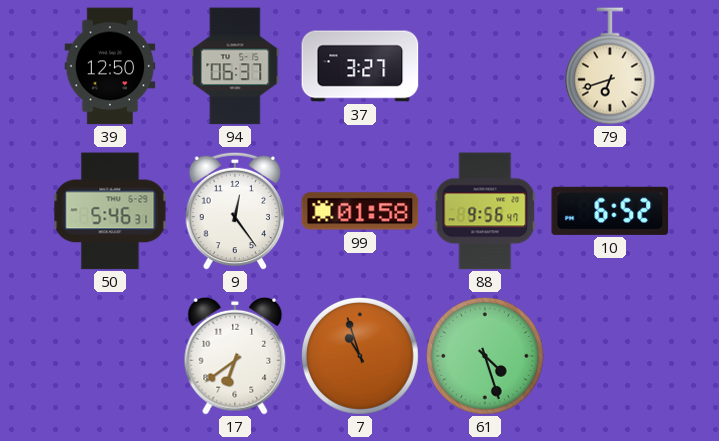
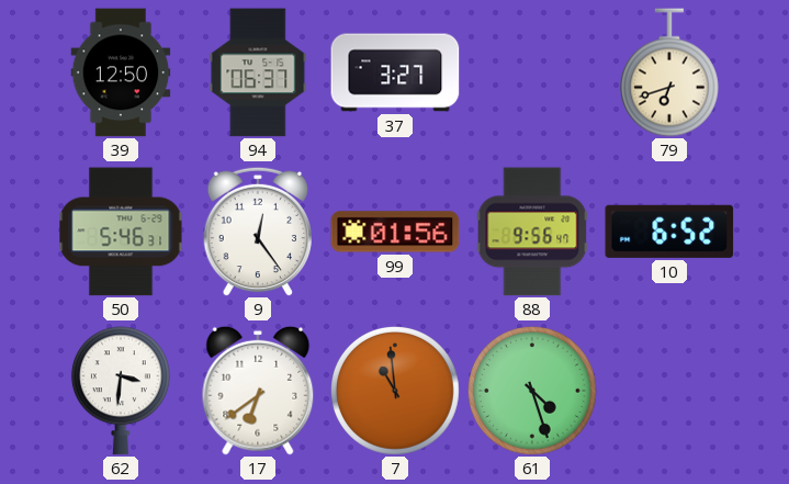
99: 01:58 -> 01:56
62: none -> 3:31
7: 10:57 -> 10:59
